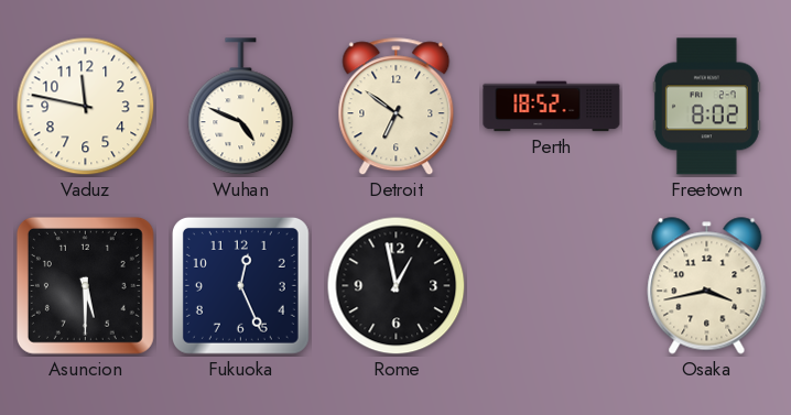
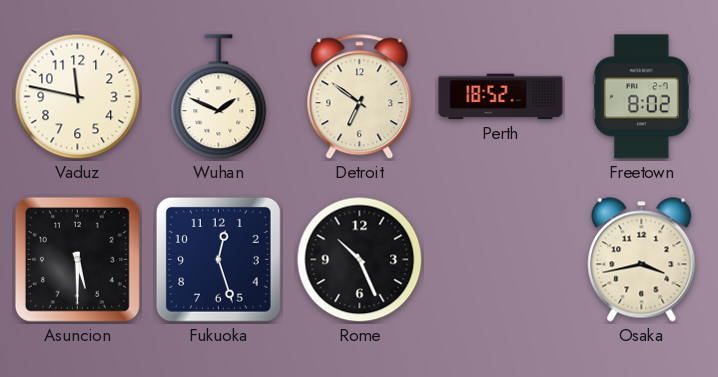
Wuhan: 4:49 -> 1:49
Fukuoka: 12:26 -> 12:27
Rome: 12:58 -> 10:26
